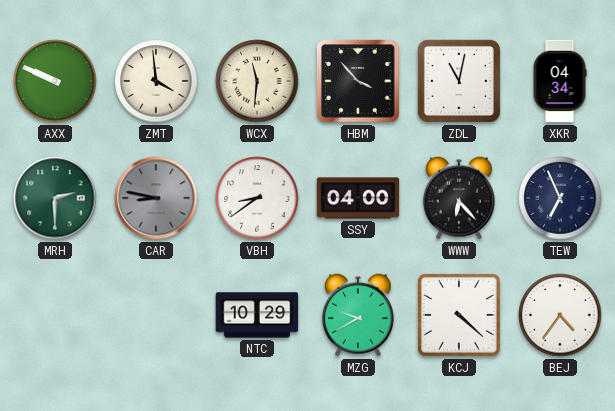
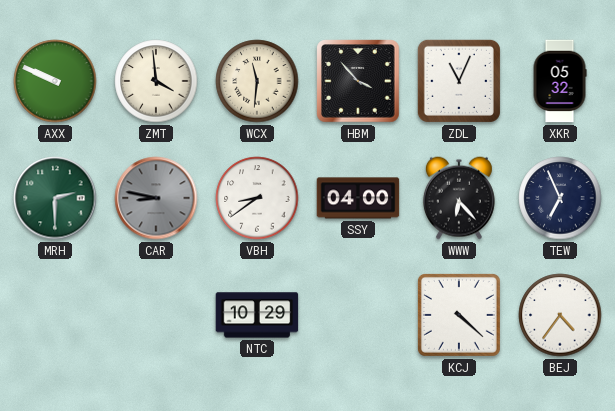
ZDL: 11:02 -> 11:04
XKR: 04:34 -> 05:32
MZG: 9:40 -> none
